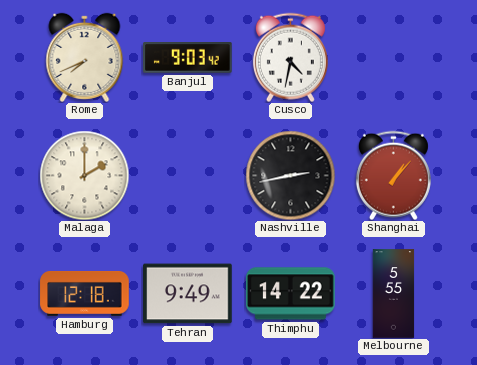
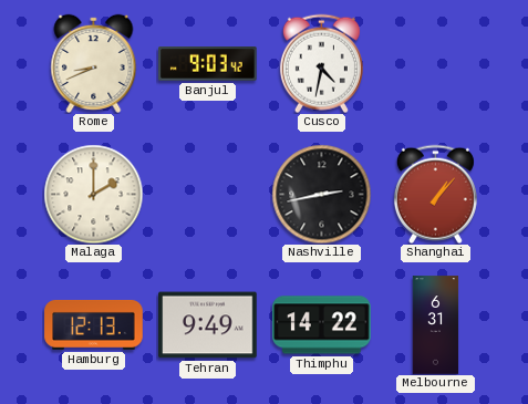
Rome: 7:41 -> 8:41
Hamburg: 12:18 -> 12:13
Melbourne: 5:55 -> 6:31
